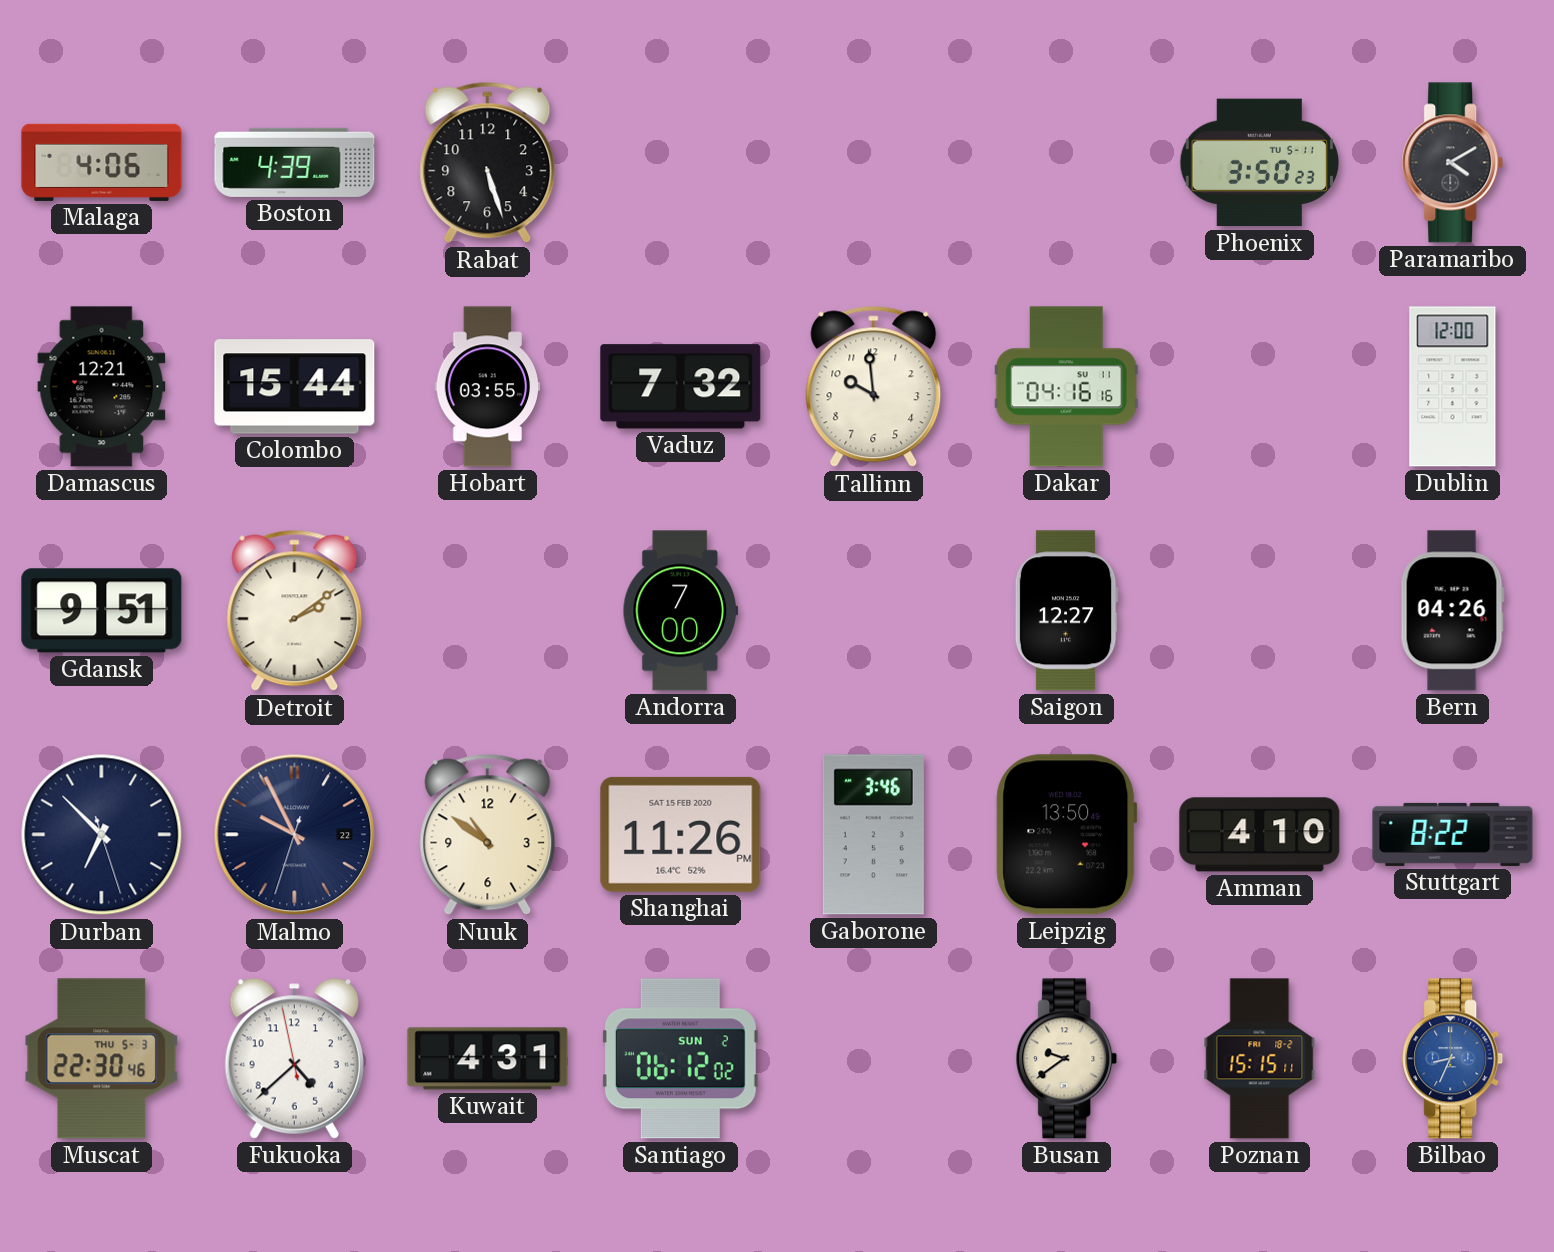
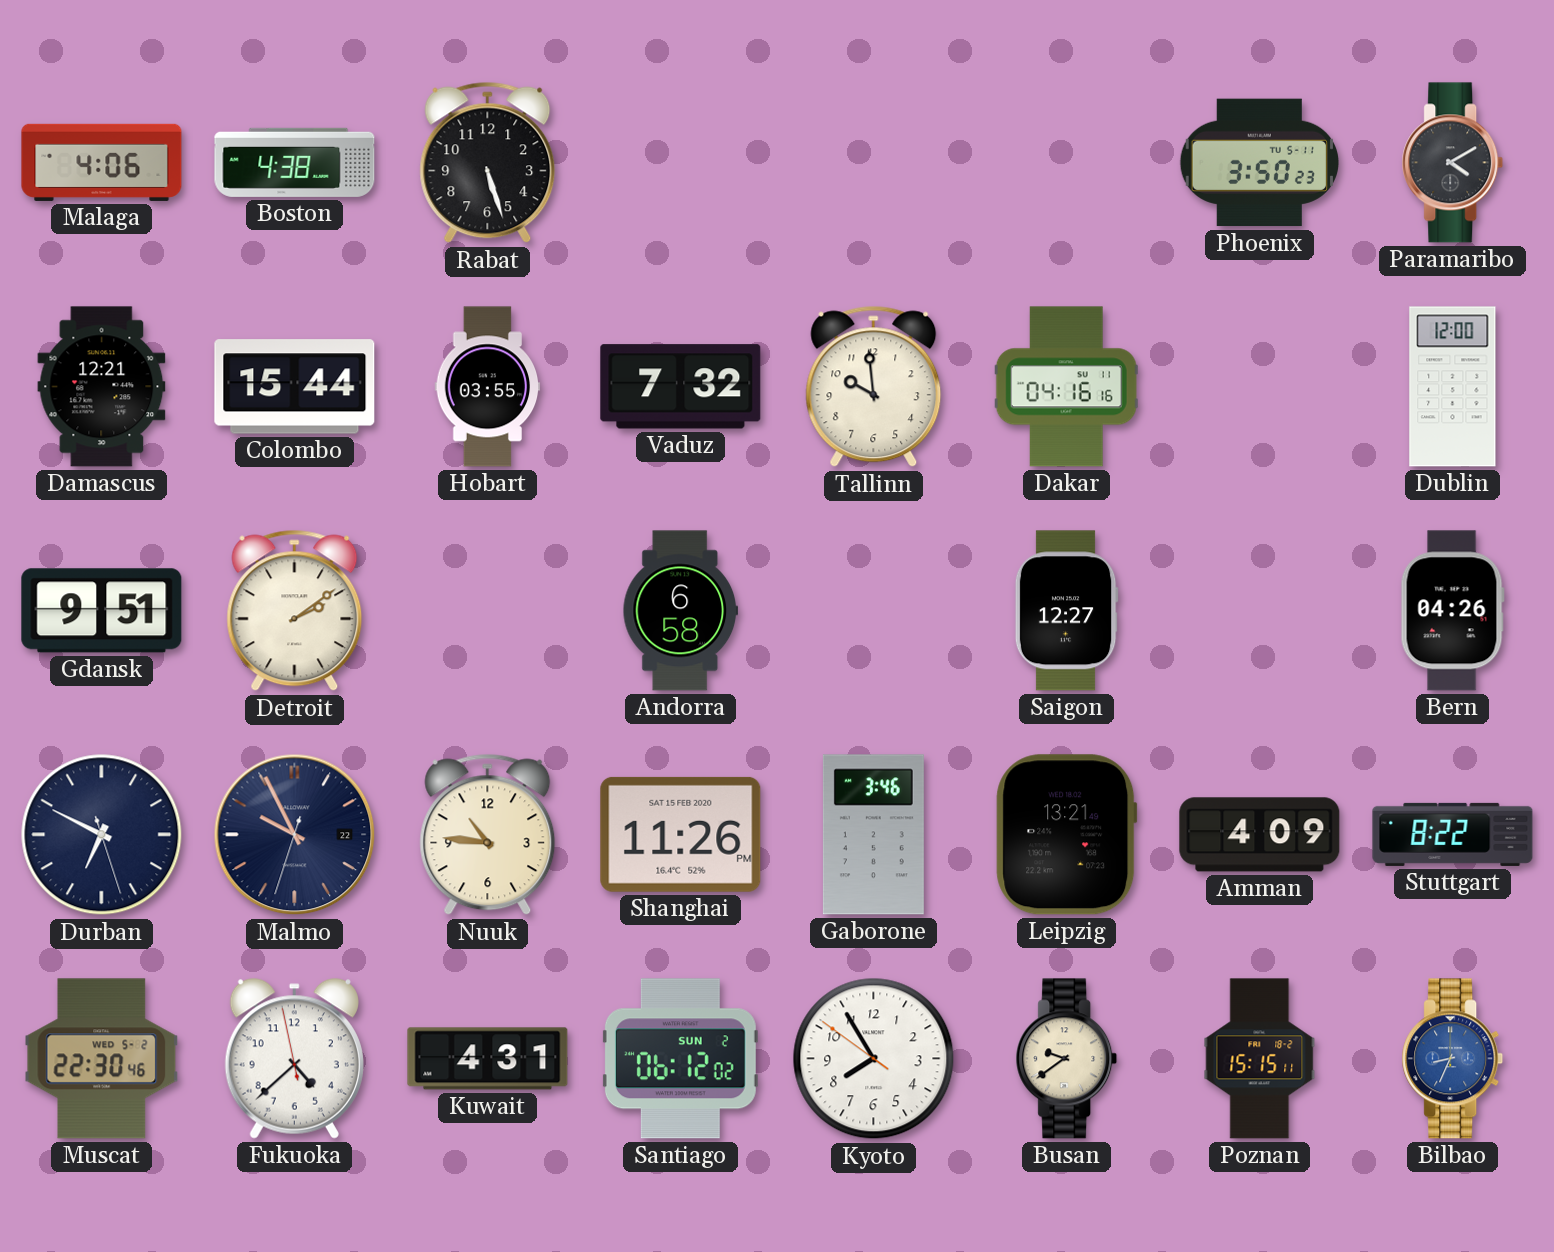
Boston: 4:39 -> 4:38
Andorra: 7:00 -> 6:58
Durban: 6:52 -> 6:49
Nuuk: 10:51 -> 10:46
Leipzig: 13:50 -> 13:21
Amman: 4:10 -> 4:09
Muscat date: THU 5-3 -> WED 5-2
Kyoto: none -> 7:54
